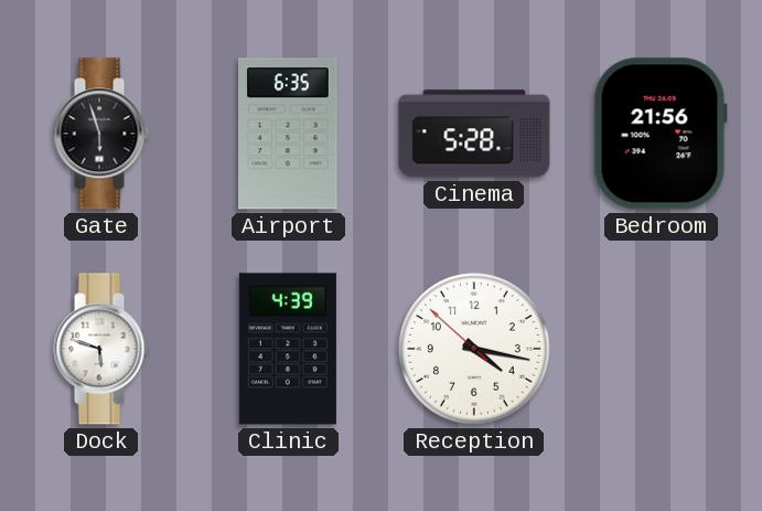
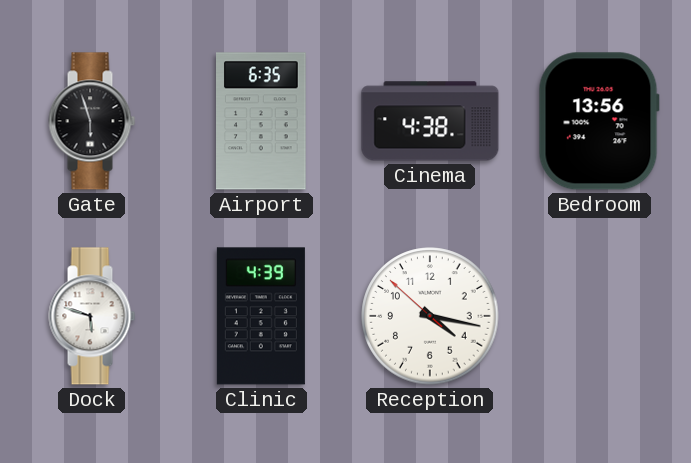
Cinema: 5:28 -> 4:38
Bedroom: 21:56 -> 13:56
